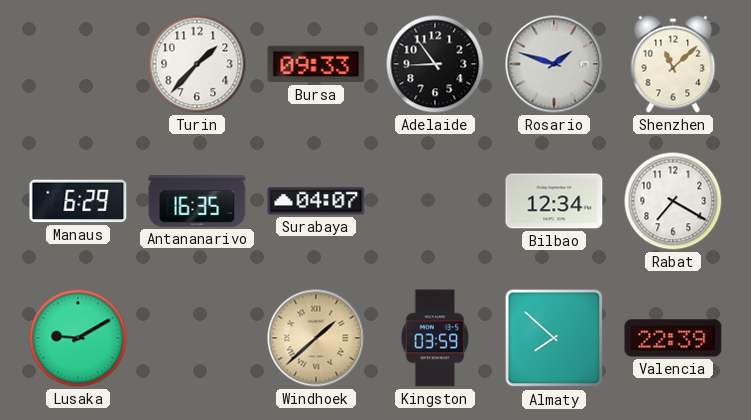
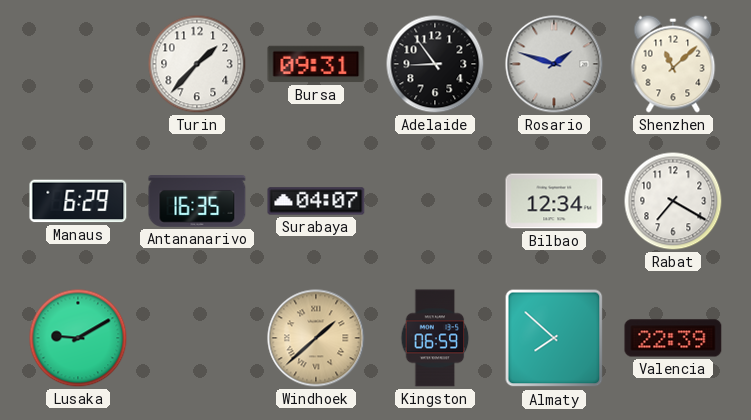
Bursa: 09:33 -> 09:31
Kingston: 03:59 -> 06:59
